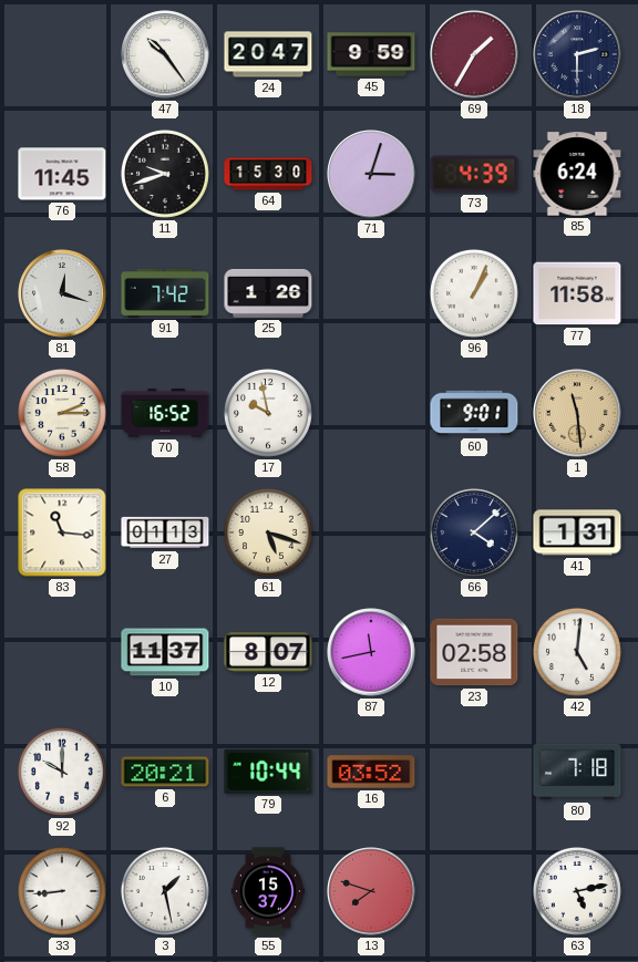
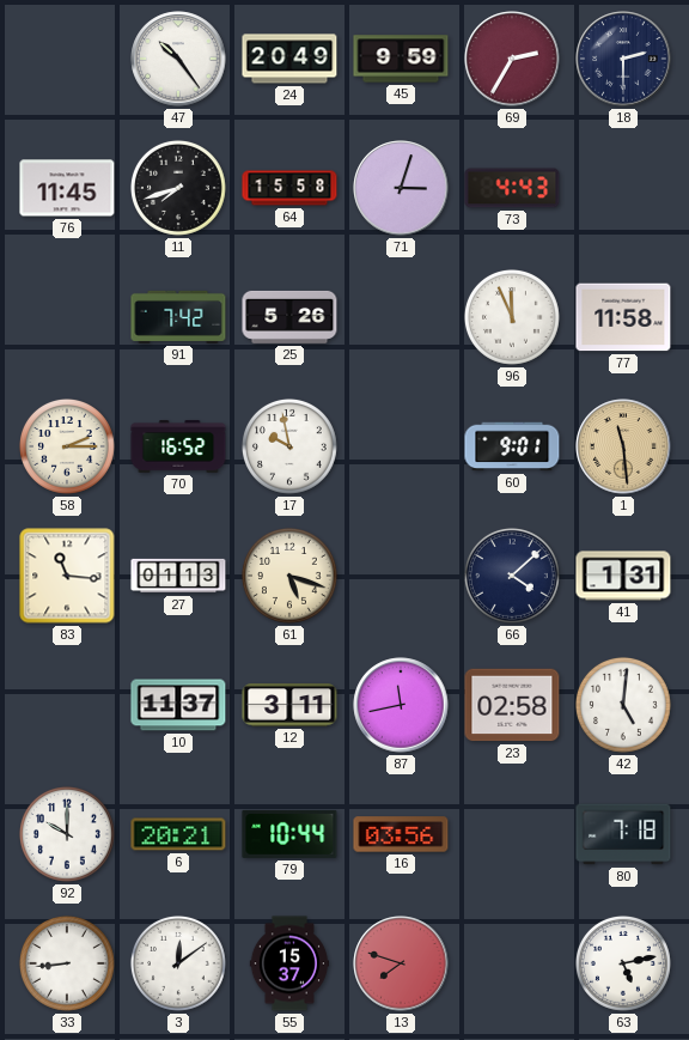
24: 20:47 -> 20:49
69: 1:35 -> 2:35
11: 9:42 -> 7:42
64: 15:30 -> 15:58
73: 4:39 -> 4:43
85: 6:24 -> none
81: 12:18 -> none
25: 1:26 -> 5:26
96: 1:04 -> 11:56
12: 8:07 -> 3:11
16: 03:52 -> 03:56
3: 1:28 -> 12:09
